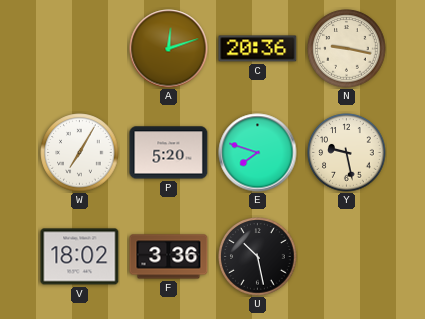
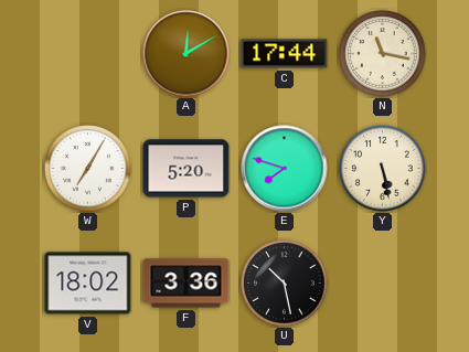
A: 12:12 -> 12:10
C: 20:36 -> 17:44
N: 9:17 -> 11:17
Y: 9:28 -> 5:28
